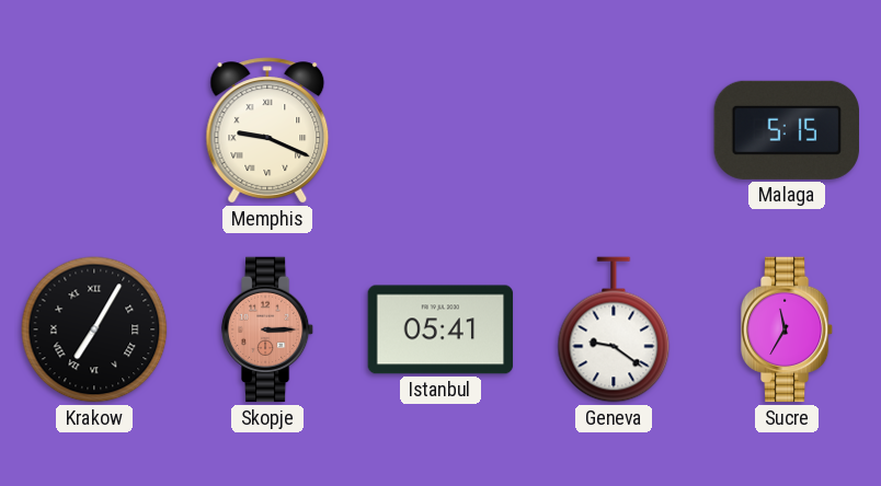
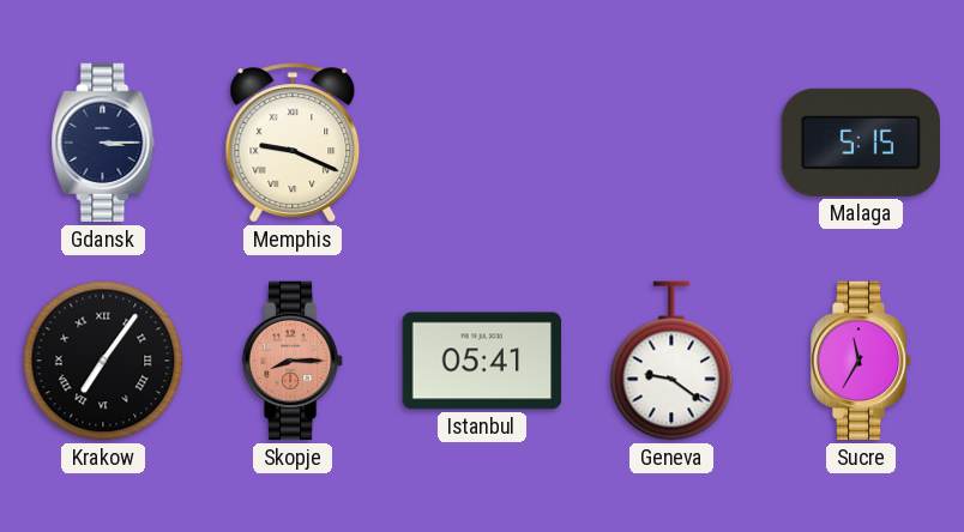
Gdansk: none -> 3:15
Krakow: 7:05 -> 7:06
Skopje: 3:15 -> 8:15
